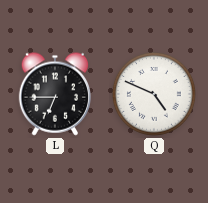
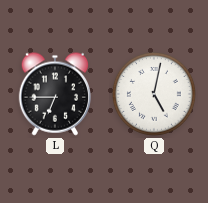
Q: 4:49 -> 5:02
